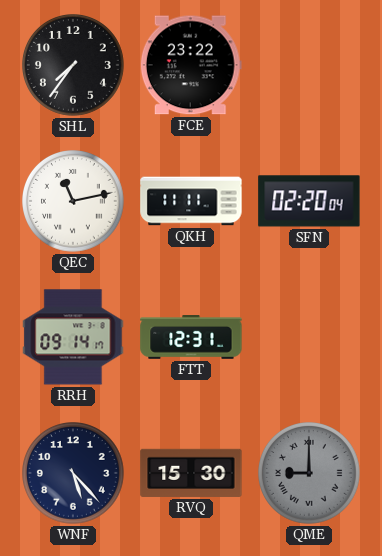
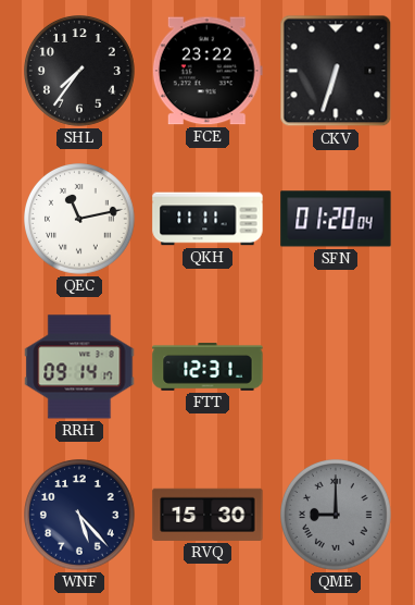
CKV: none -> 6:33
SFN: 02:20 -> 01:20
